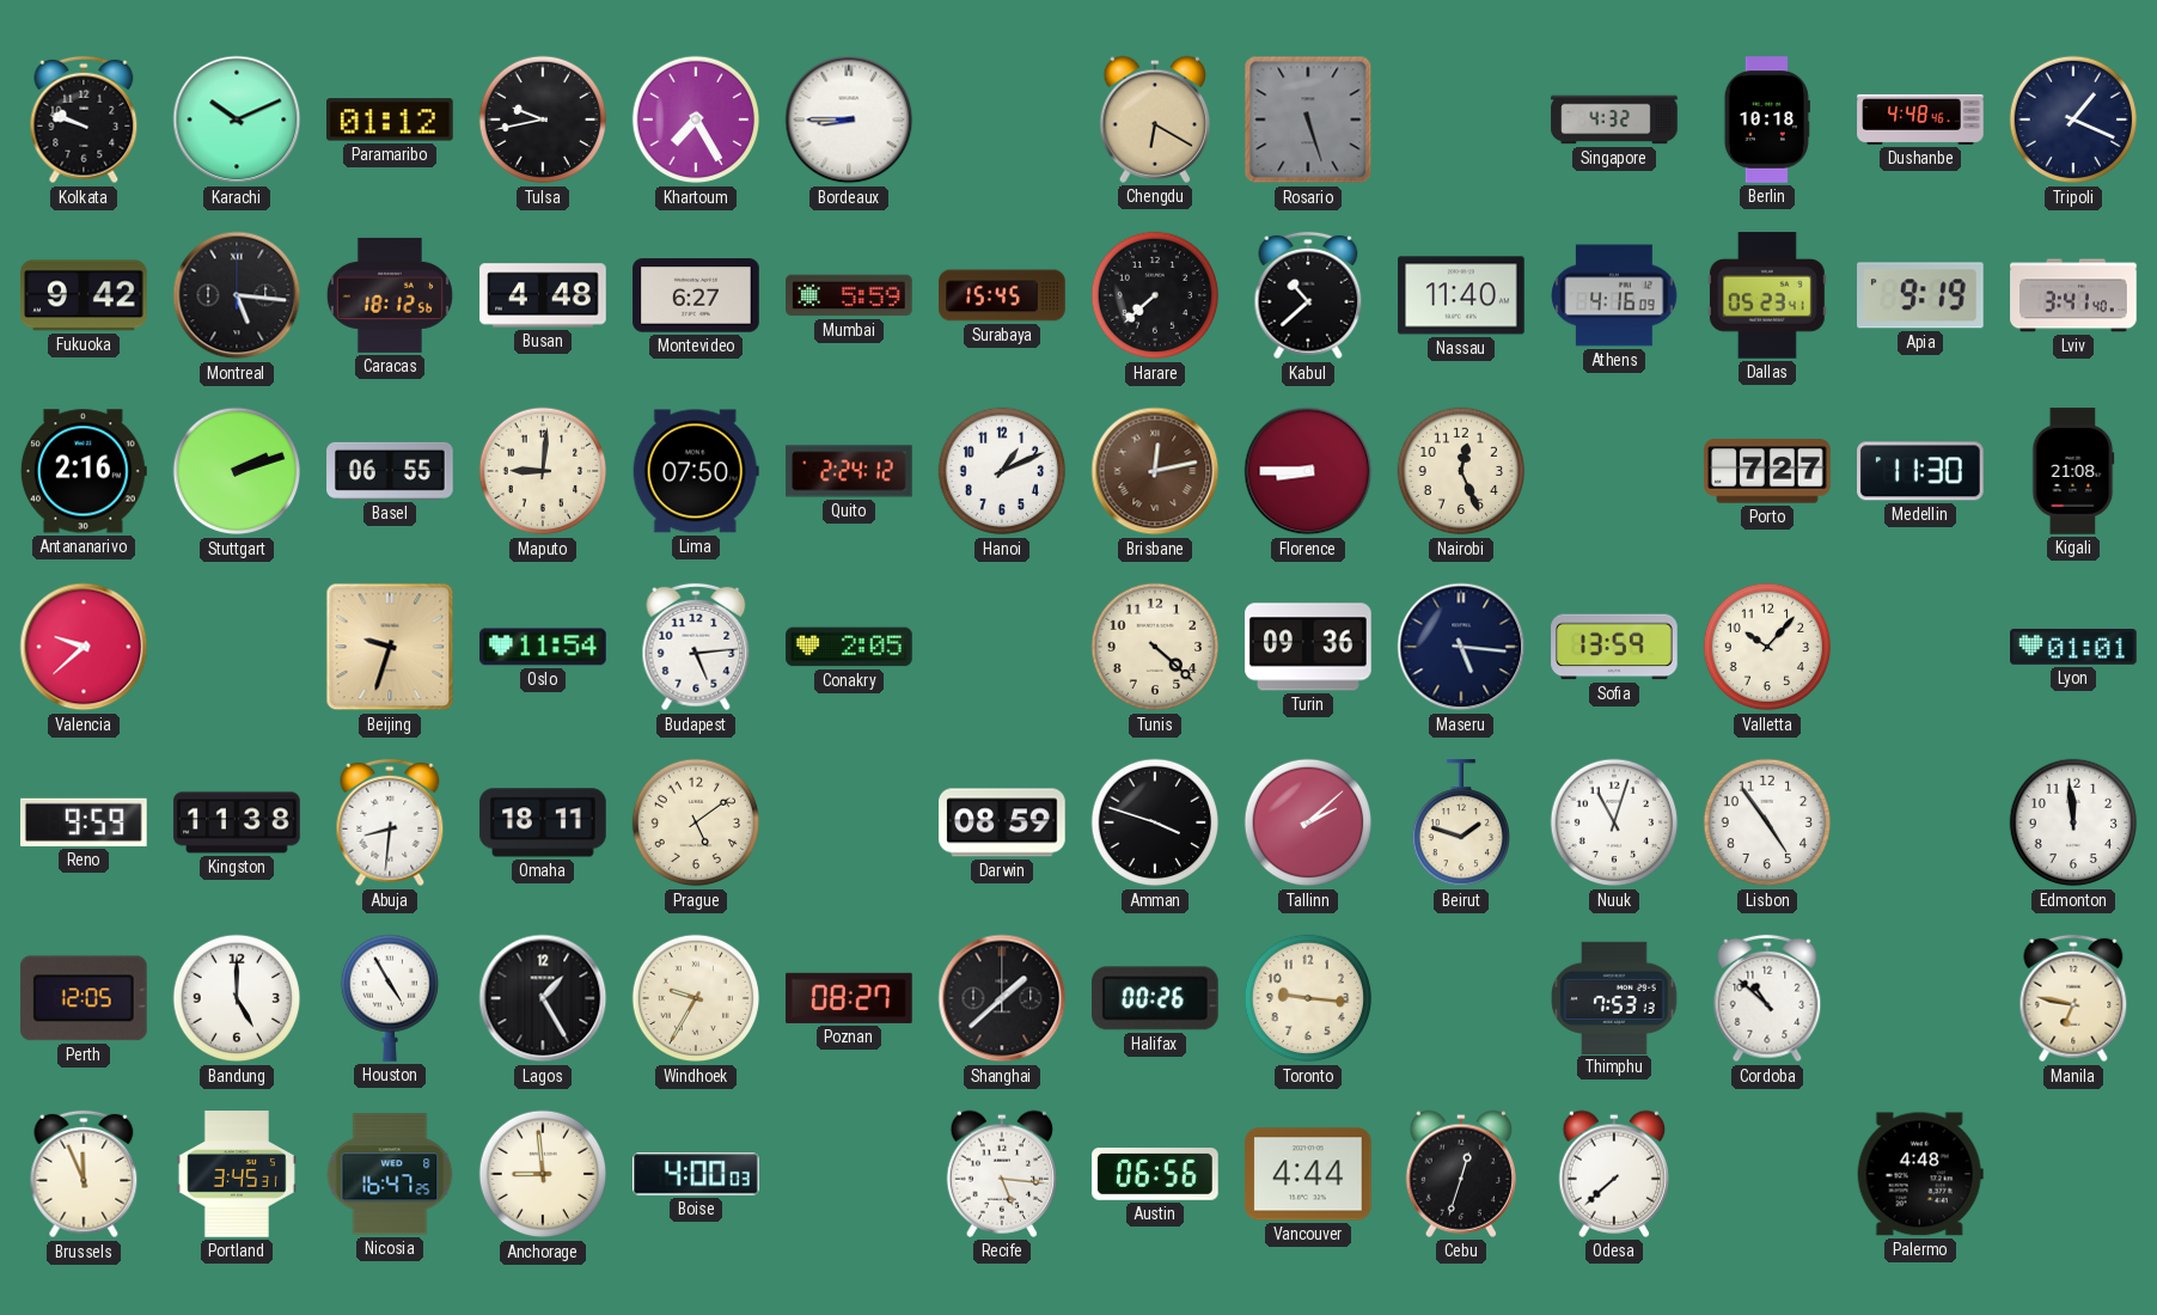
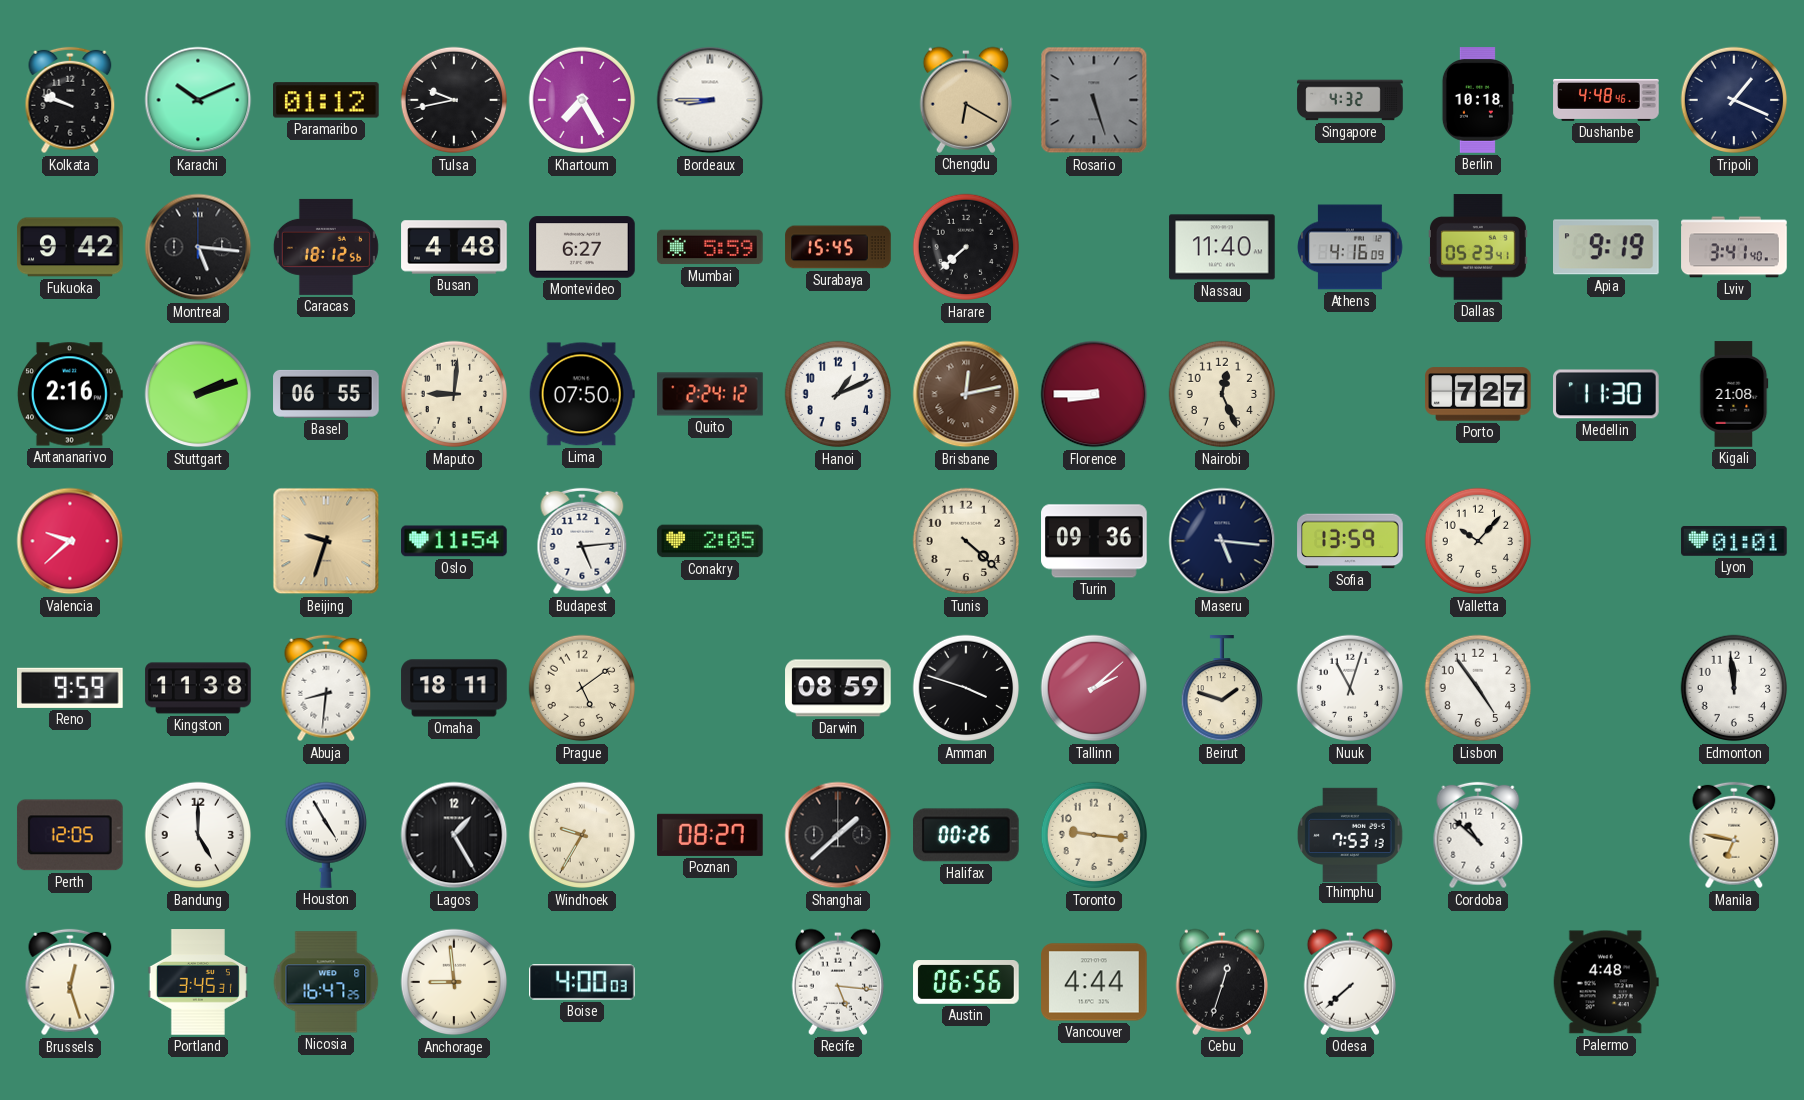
Kabul: 10:38 -> none
Brussels: 11:56 -> 12:27
